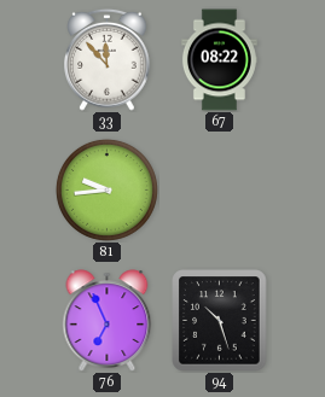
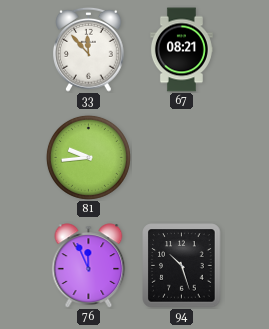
67: 08:22 -> 08:21
76: 6:56 -> 11:56
